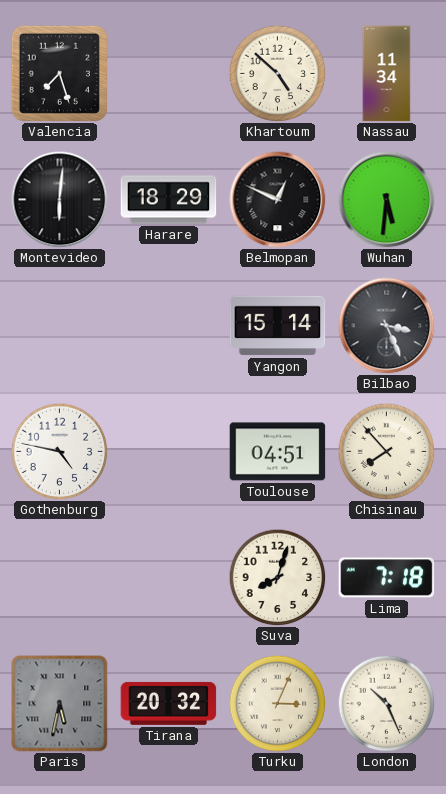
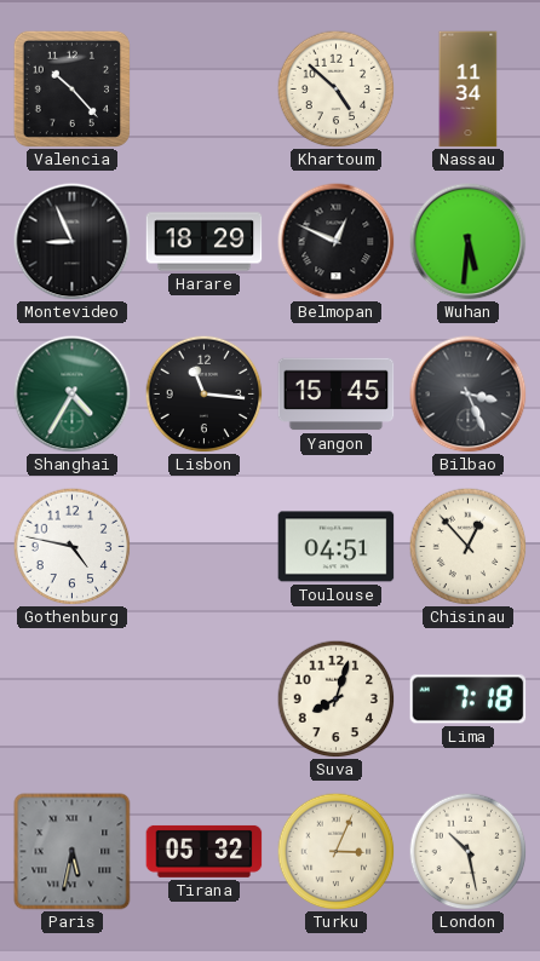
Valencia: 7:27 -> 10:23
Montevideo: 6:01 -> 8:56
Shanghai: none -> 4:35
Lisbon: none -> 11:16
Yangon: 15:14 -> 15:45
Chisinau: 7:53 -> 12:53
Tirana: 20:32 -> 05:32
London: 10:26 -> 10:28
